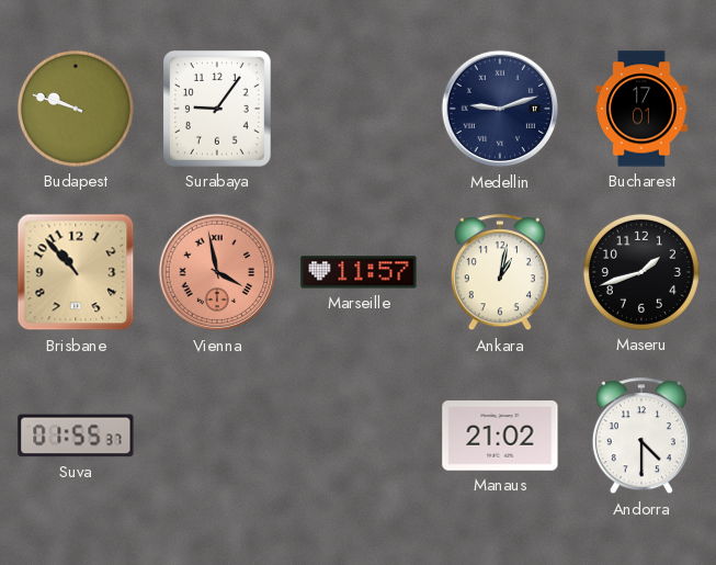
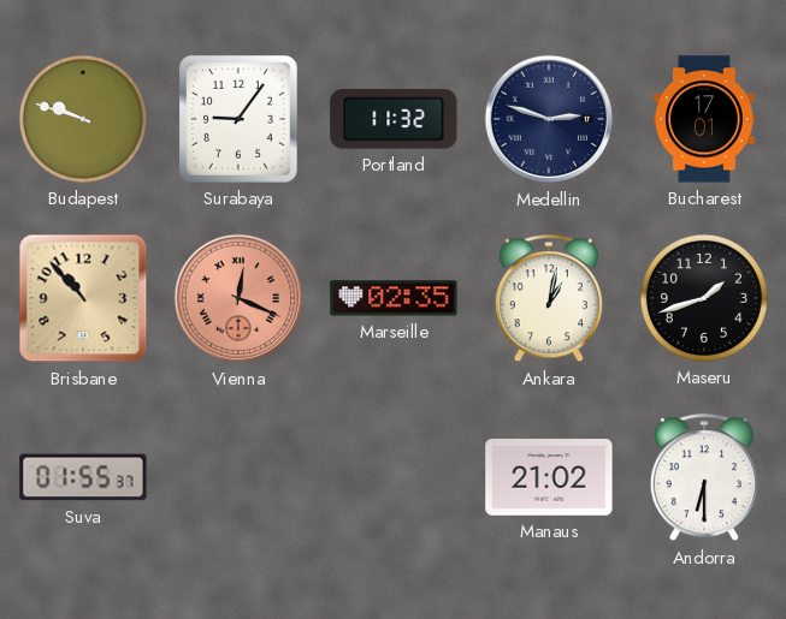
Portland: none -> 11:32
Medellin: 9:12 -> 2:48
Vienna: 3:58 -> 12:19
Marseille: 11:57 -> 02:35
Andorra: 4:30 -> 6:30
